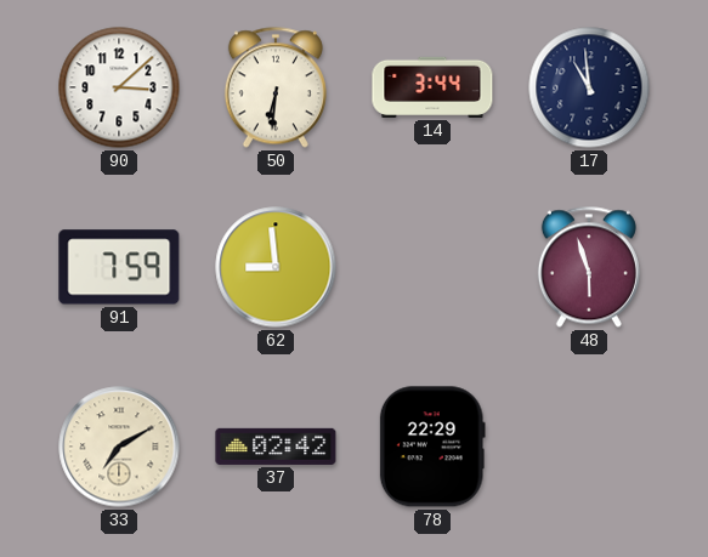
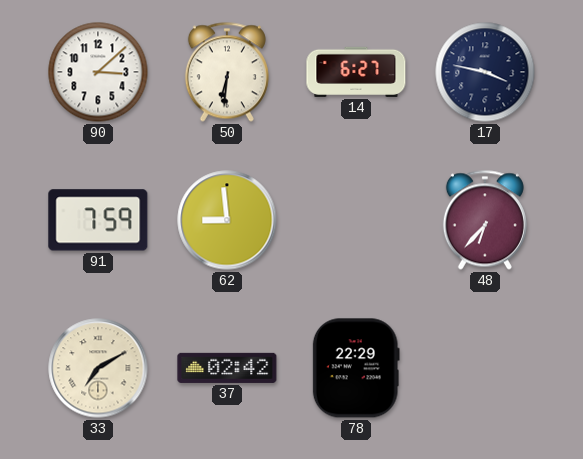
14: 3:44 -> 6:27
17: 10:59 -> 3:47
48: 5:57 -> 6:37
